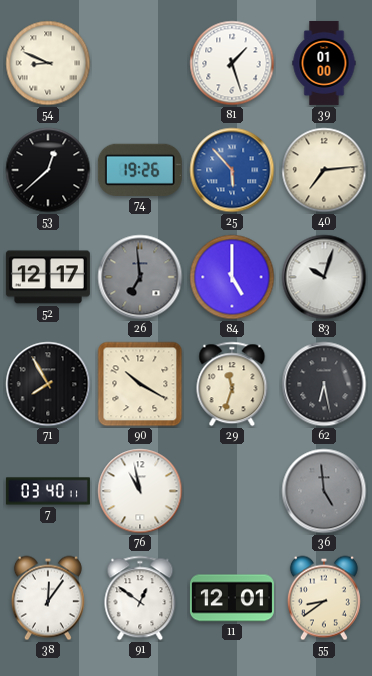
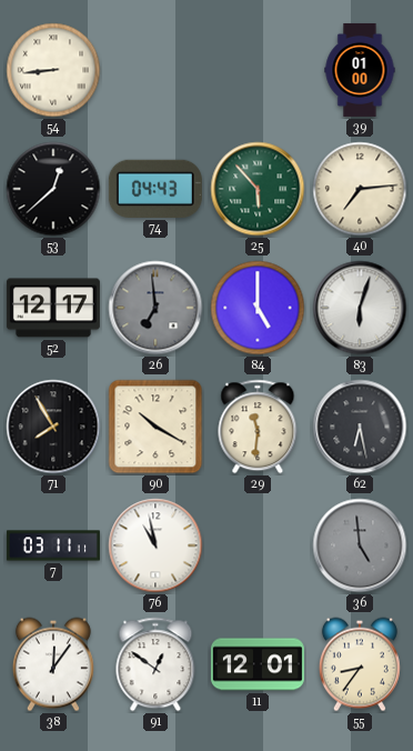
54: 8:49 -> 8:44
81: 1:27 -> none
74: 19:26 -> 04:43
25 dial: blue -> green
83: 10:03 -> 6:03
29: 11:33 -> 11:31
7: 03:40 -> 03:11
55: 8:39 -> 8:36
